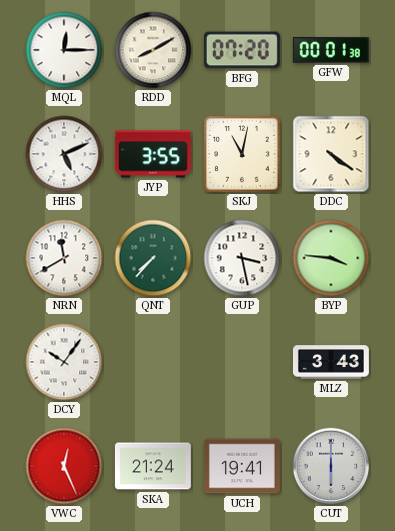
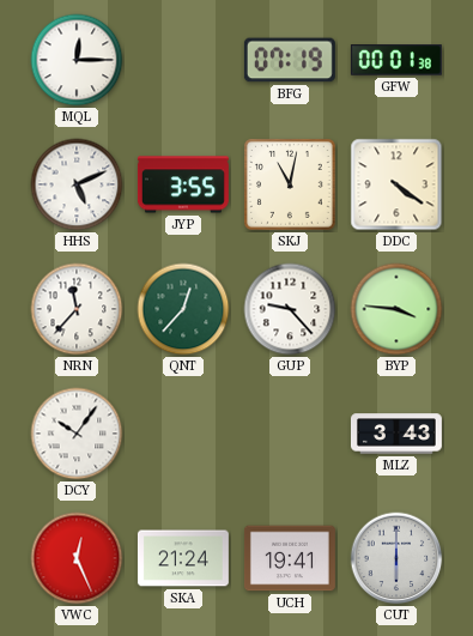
RDD: 8:10 -> none
BFG: 07:20 -> 07:19
NRN: 11:40 -> 11:37
QNT: 7:37 -> 12:37
GUP: 3:28 -> 9:23
